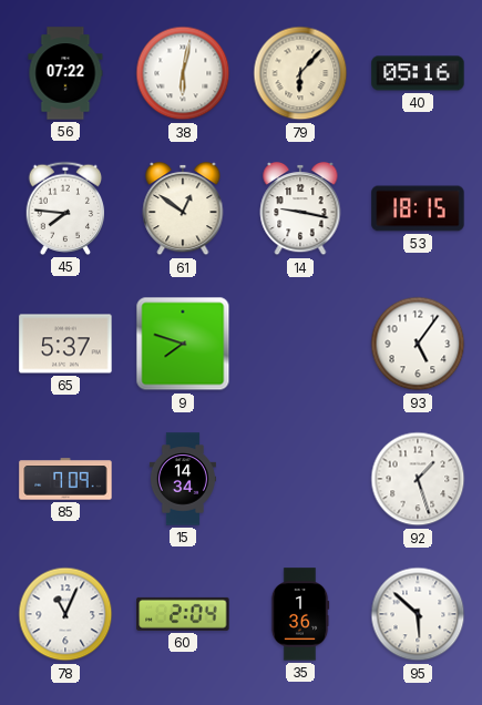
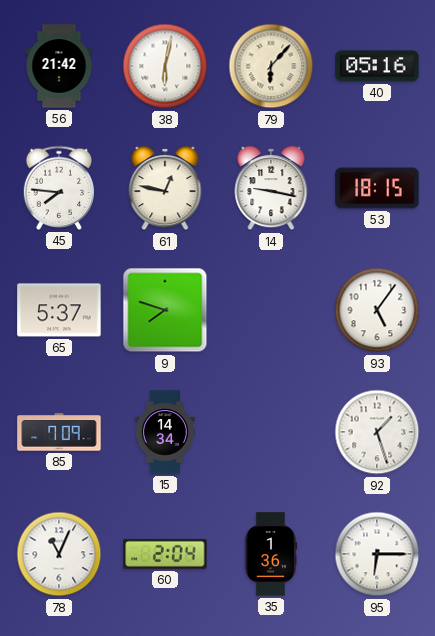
56: 07:22 -> 21:42
61: 12:51 -> 12:47
95: 5:52 -> 6:15
